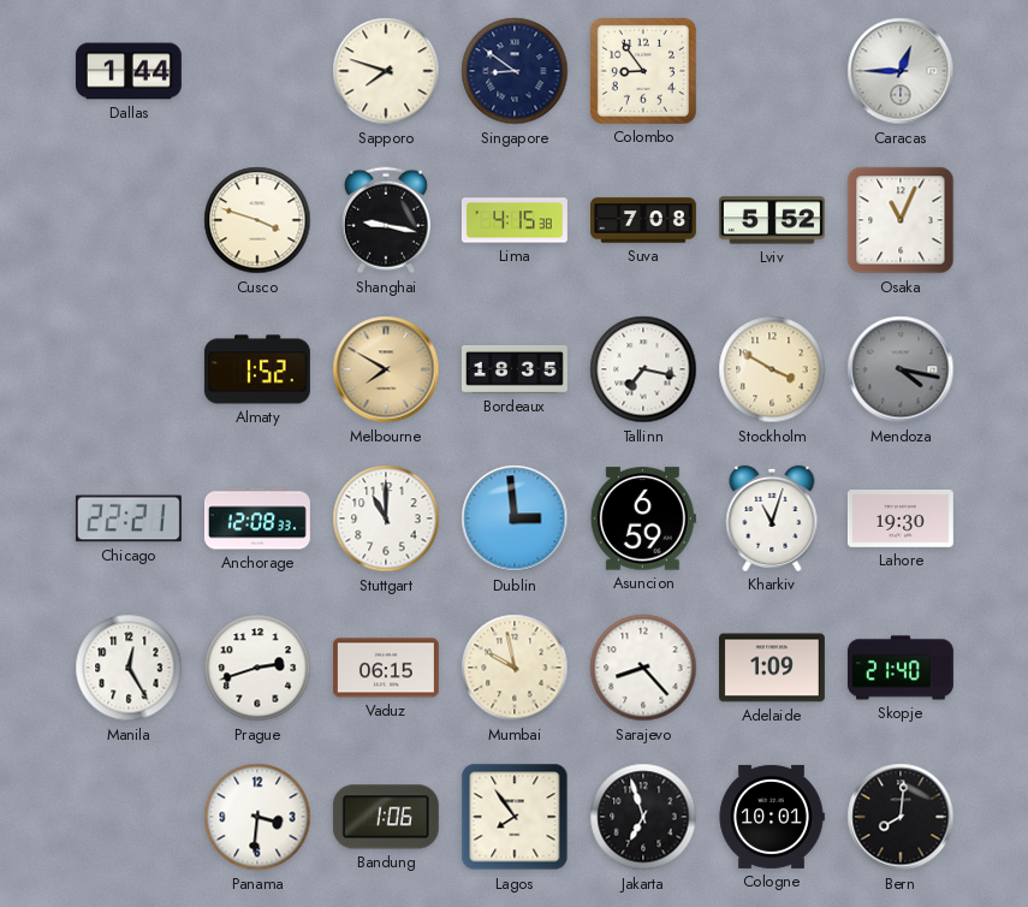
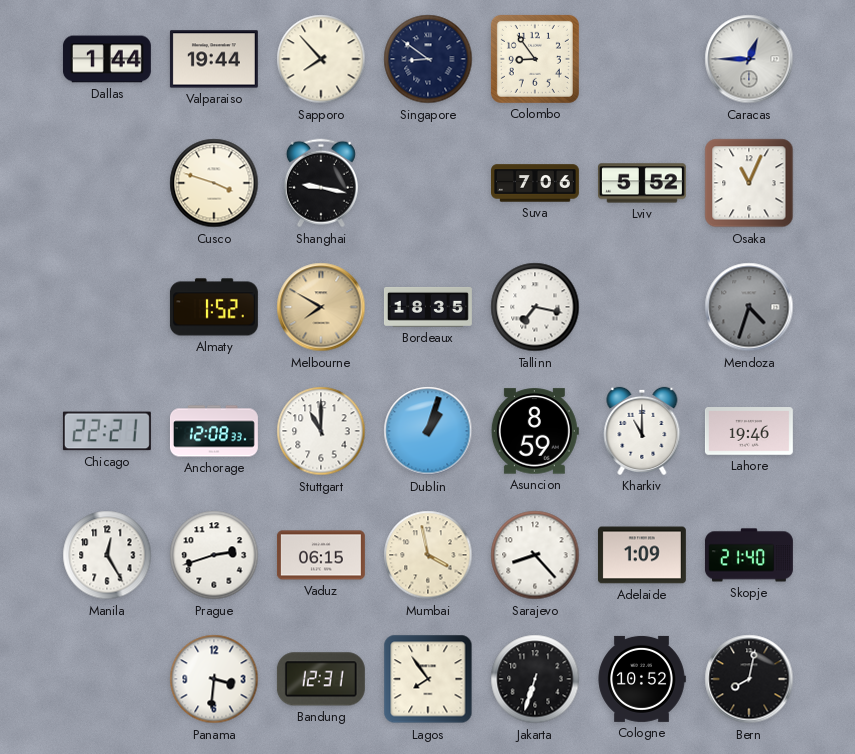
Valparaiso: none -> 19:44
Sapporo: 7:48 -> 7:53
Lima: 4:15 -> none
Suva: 7:08 -> 7:06
Stockholm: 3:50 -> none
Mendoza: 4:17 -> 4:33
Dublin: 2:59 -> 1:03
Asuncion: 6:59 -> 8:59
Kharkiv: 11:03 -> 11:00
Lahore: 19:30 -> 19:46
Mumbai: 9:58 -> 3:58
Bandung: 1:06 -> 12:31
Jakarta: 6:57 -> 6:33
Cologne: 10:01 -> 10:52
Bern: 8:01 -> 8:02
